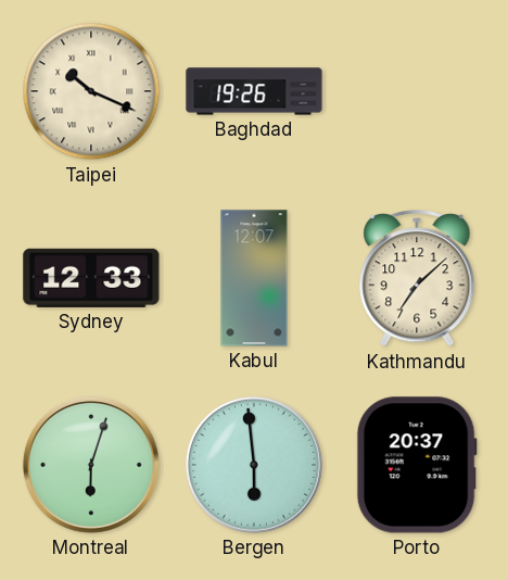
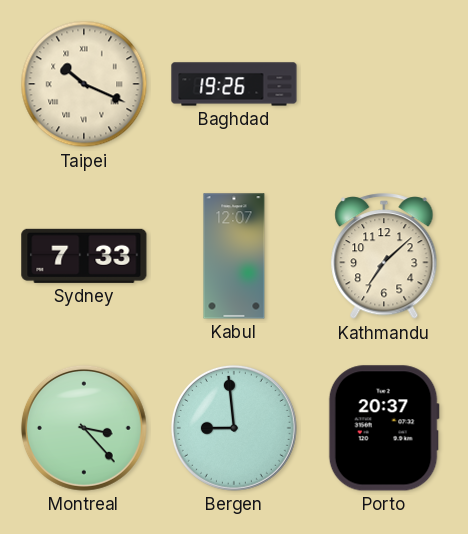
Sydney: 12:33 -> 7:33
Montreal: 6:03 -> 3:23
Bergen: 5:59 -> 8:59
